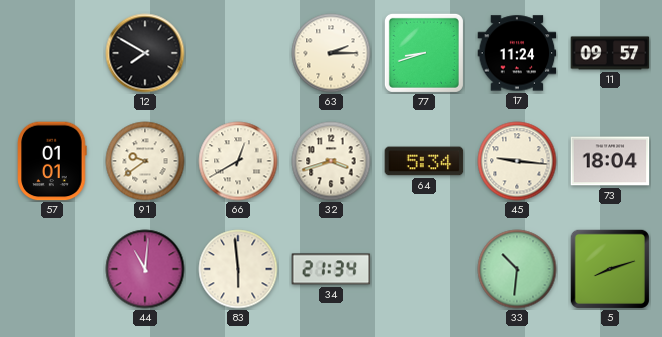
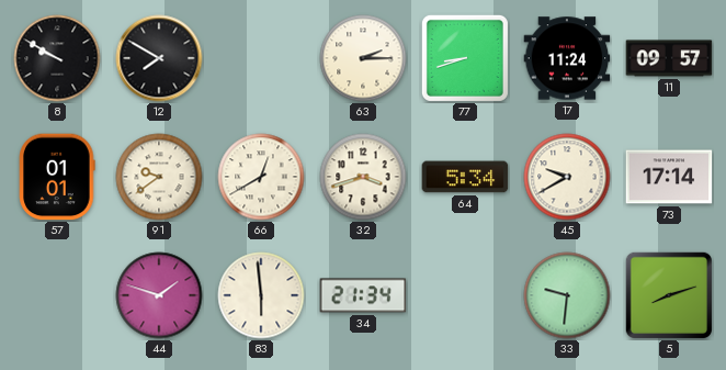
8: none -> 9:50
45: 9:16 -> 9:40
73: 18:04 -> 17:14
44: 11:01 -> 1:48
33: 10:31 -> 9:31
